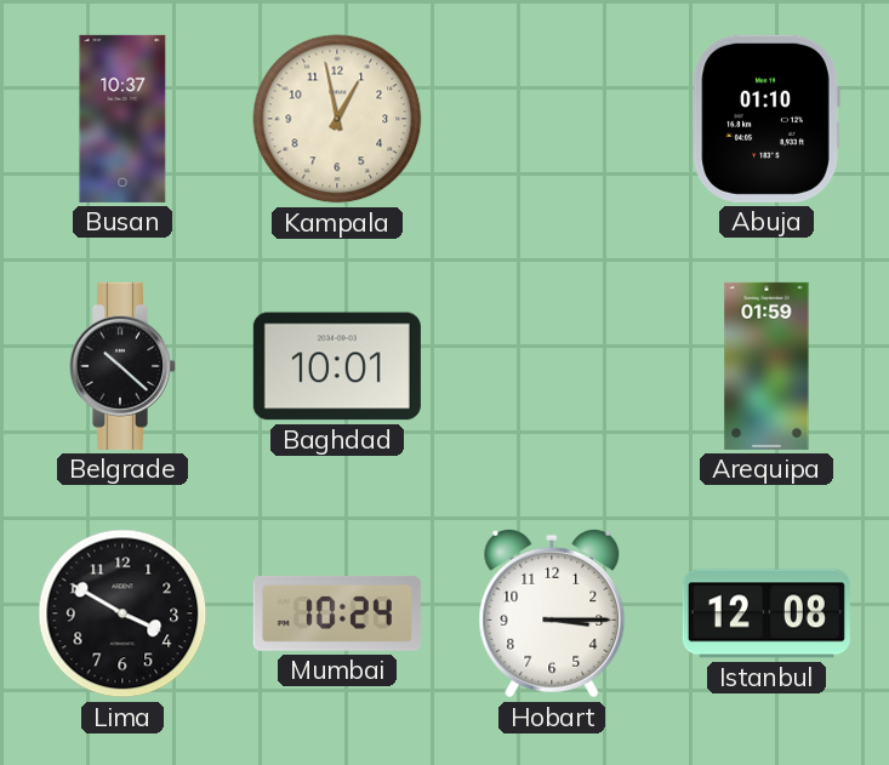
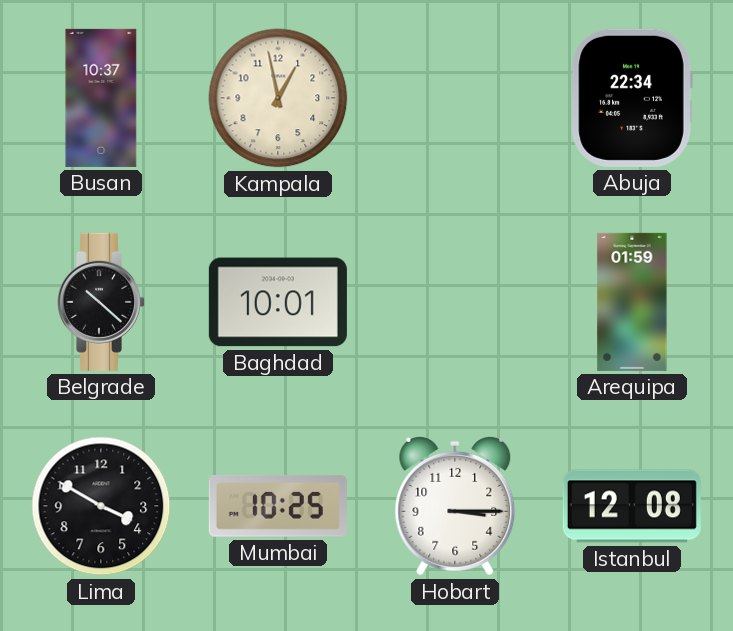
Abuja: 01:10 -> 22:34
Mumbai: 10:24 -> 10:25
